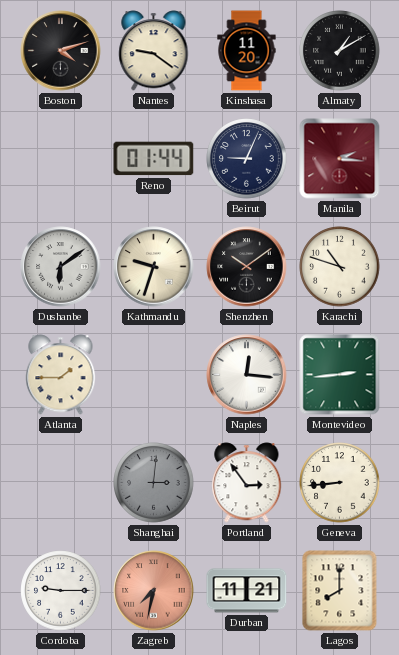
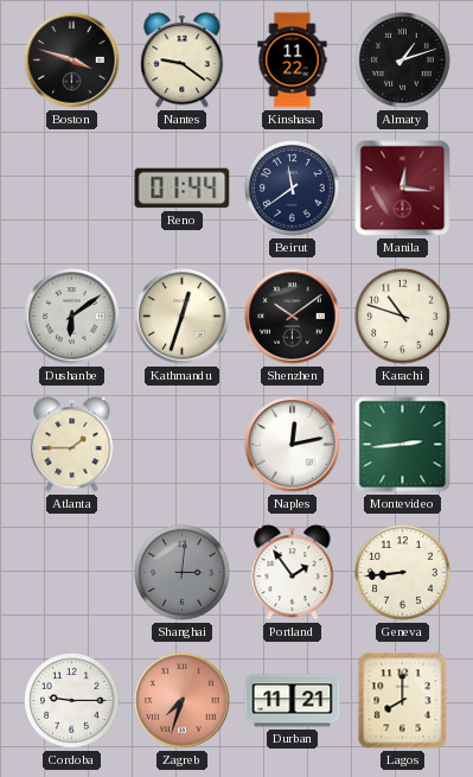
Boston: 4:12 -> 3:48
Kinshasa: 11:20 -> 11:22
Almaty: 1:10 -> 1:12
Beirut: 9:04 -> 11:39
Manila: 2:16 -> 12:16
Kathmandu: 9:33 -> 12:33
Naples: 12:16 -> 12:13
Portland: 2:54 -> 1:54
Zagreb: 7:32 -> 7:33
